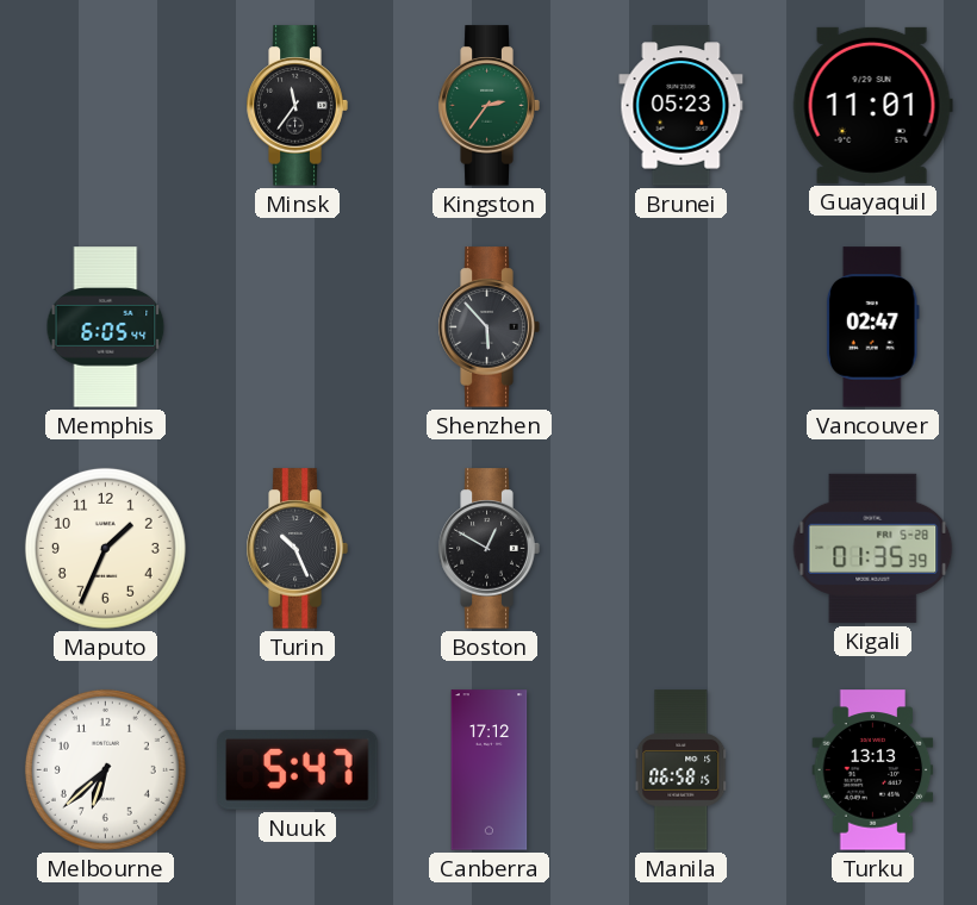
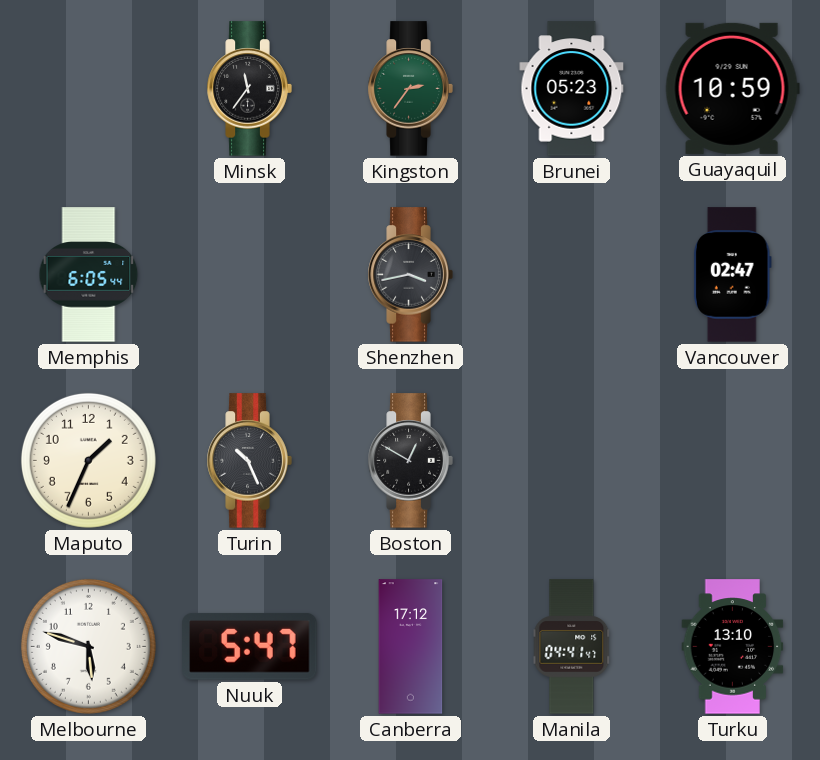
Guayaquil: 11:01 -> 10:59
Shenzhen: 5:53 -> 3:43
Kigali: 01:35 -> none
Melbourne: 6:38 -> 5:48
Manila: 06:58 -> 04:41
Turku: 13:13 -> 13:10
